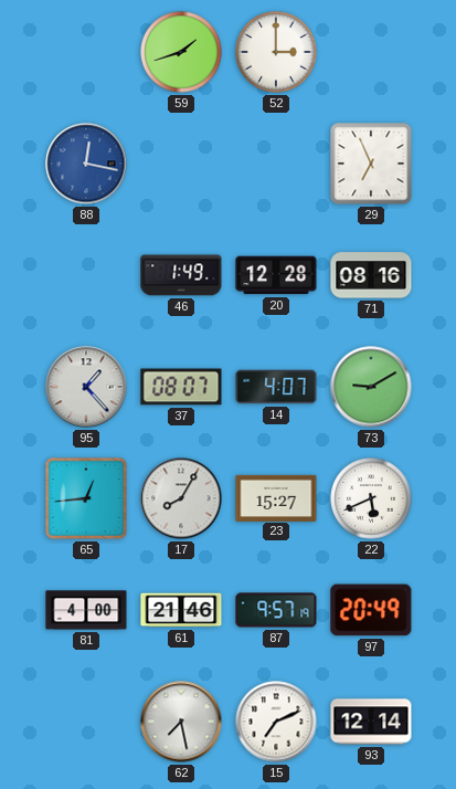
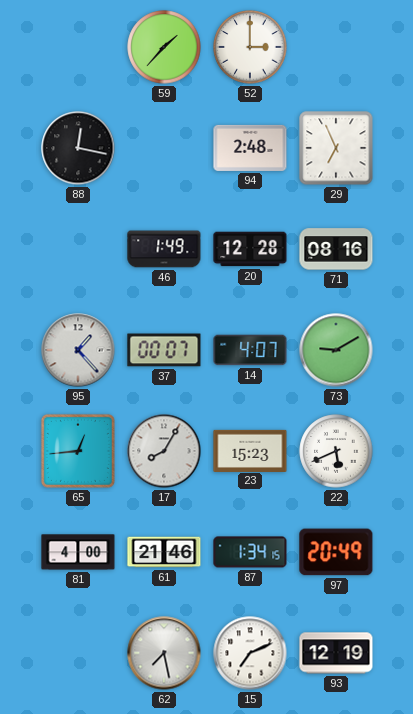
59: 1:42 -> 1:37
88 dial: blue -> black
94: none -> 2:48
37: 08:07 -> 00:07
23: 15:27 -> 15:23
87: 9:57 -> 1:34
93: 12:14 -> 12:19
